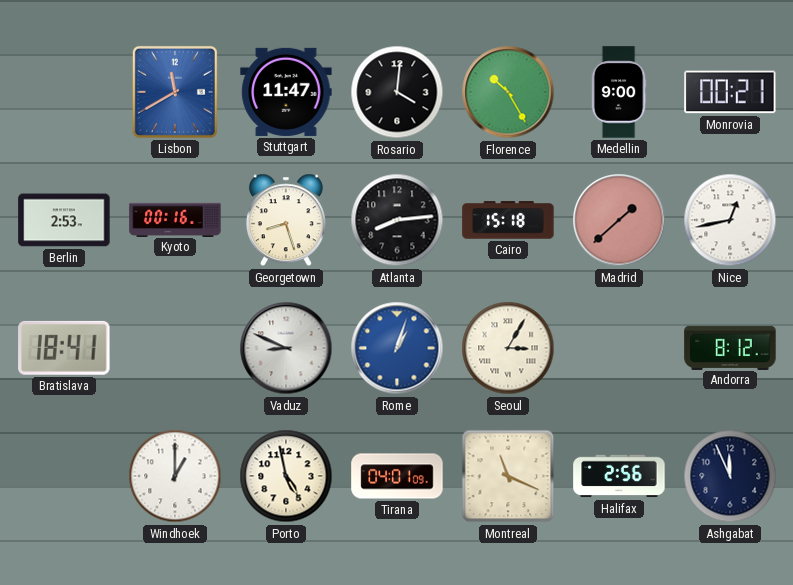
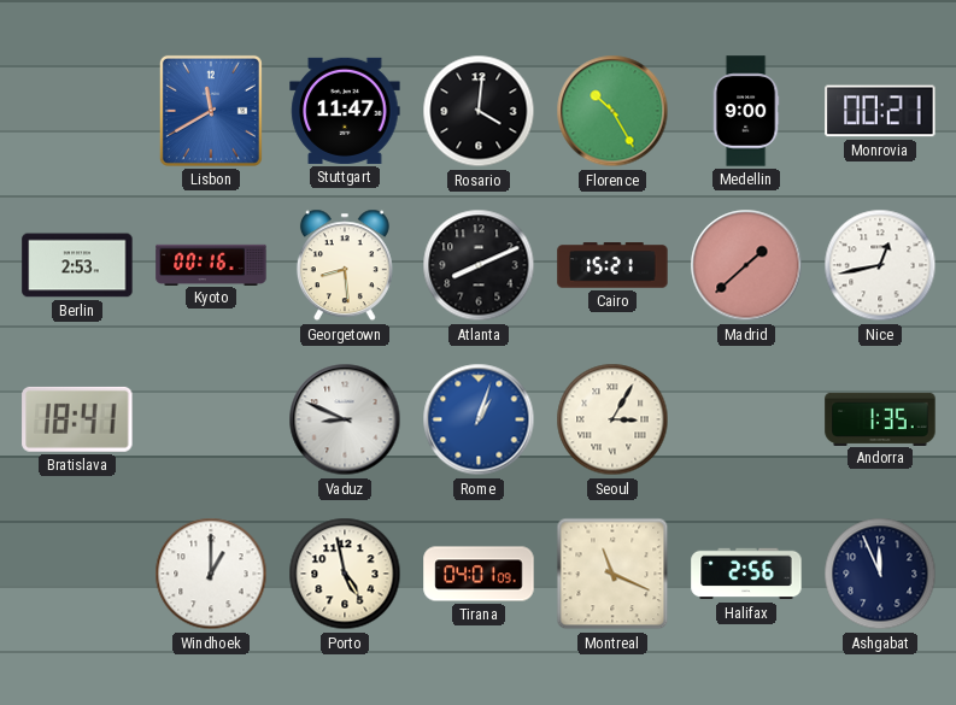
Georgetown: 8:27 -> 8:29
Atlanta: 8:14 -> 8:11
Cairo: 15:18 -> 15:21
Andorra: 8:12 -> 1:35
